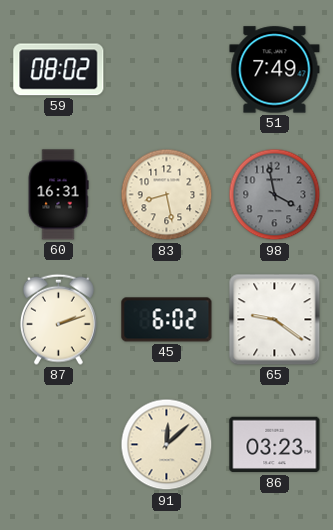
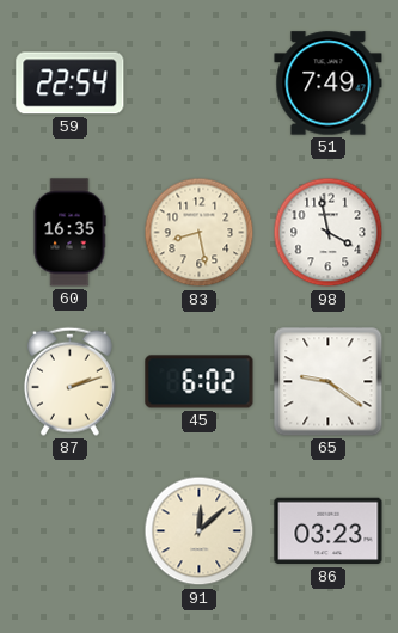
59: 08:02 -> 22:54
60: 16:31 -> 16:35
98 dial: grey -> white
